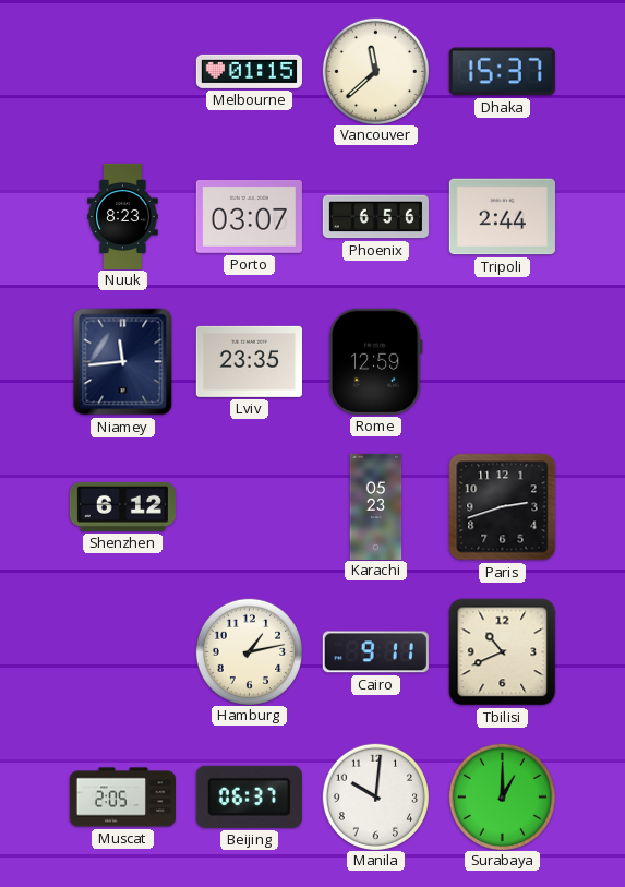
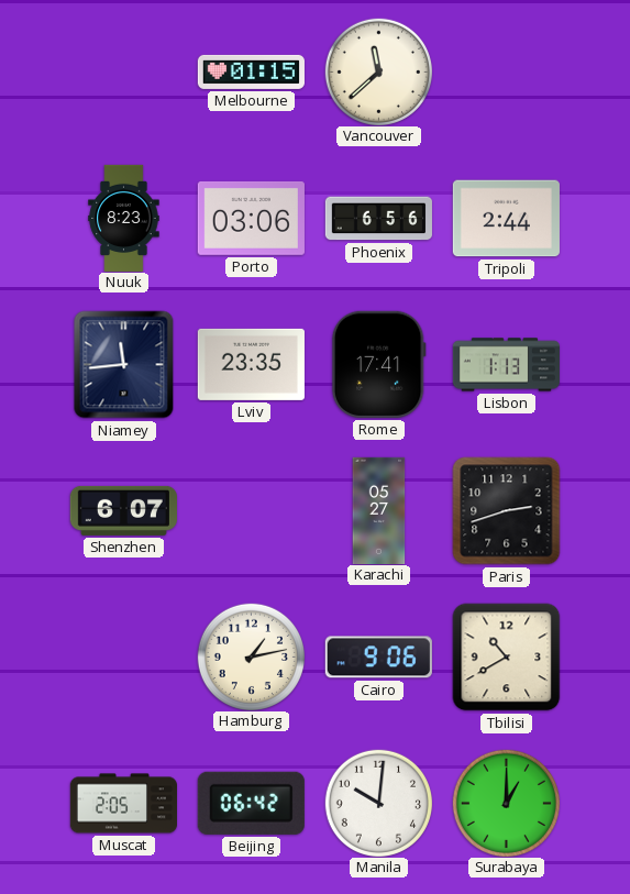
Dhaka: 15:37 -> none
Porto: 03:07 -> 03:06
Rome: 12:59 -> 17:41
Lisbon: none -> 1:13
Shenzhen: 6:12 -> 6:07
Karachi: 05:23 -> 05:27
Cairo: 9:11 -> 9:06
Tbilisi: 10:41 -> 10:40
Beijing: 06:37 -> 06:42
